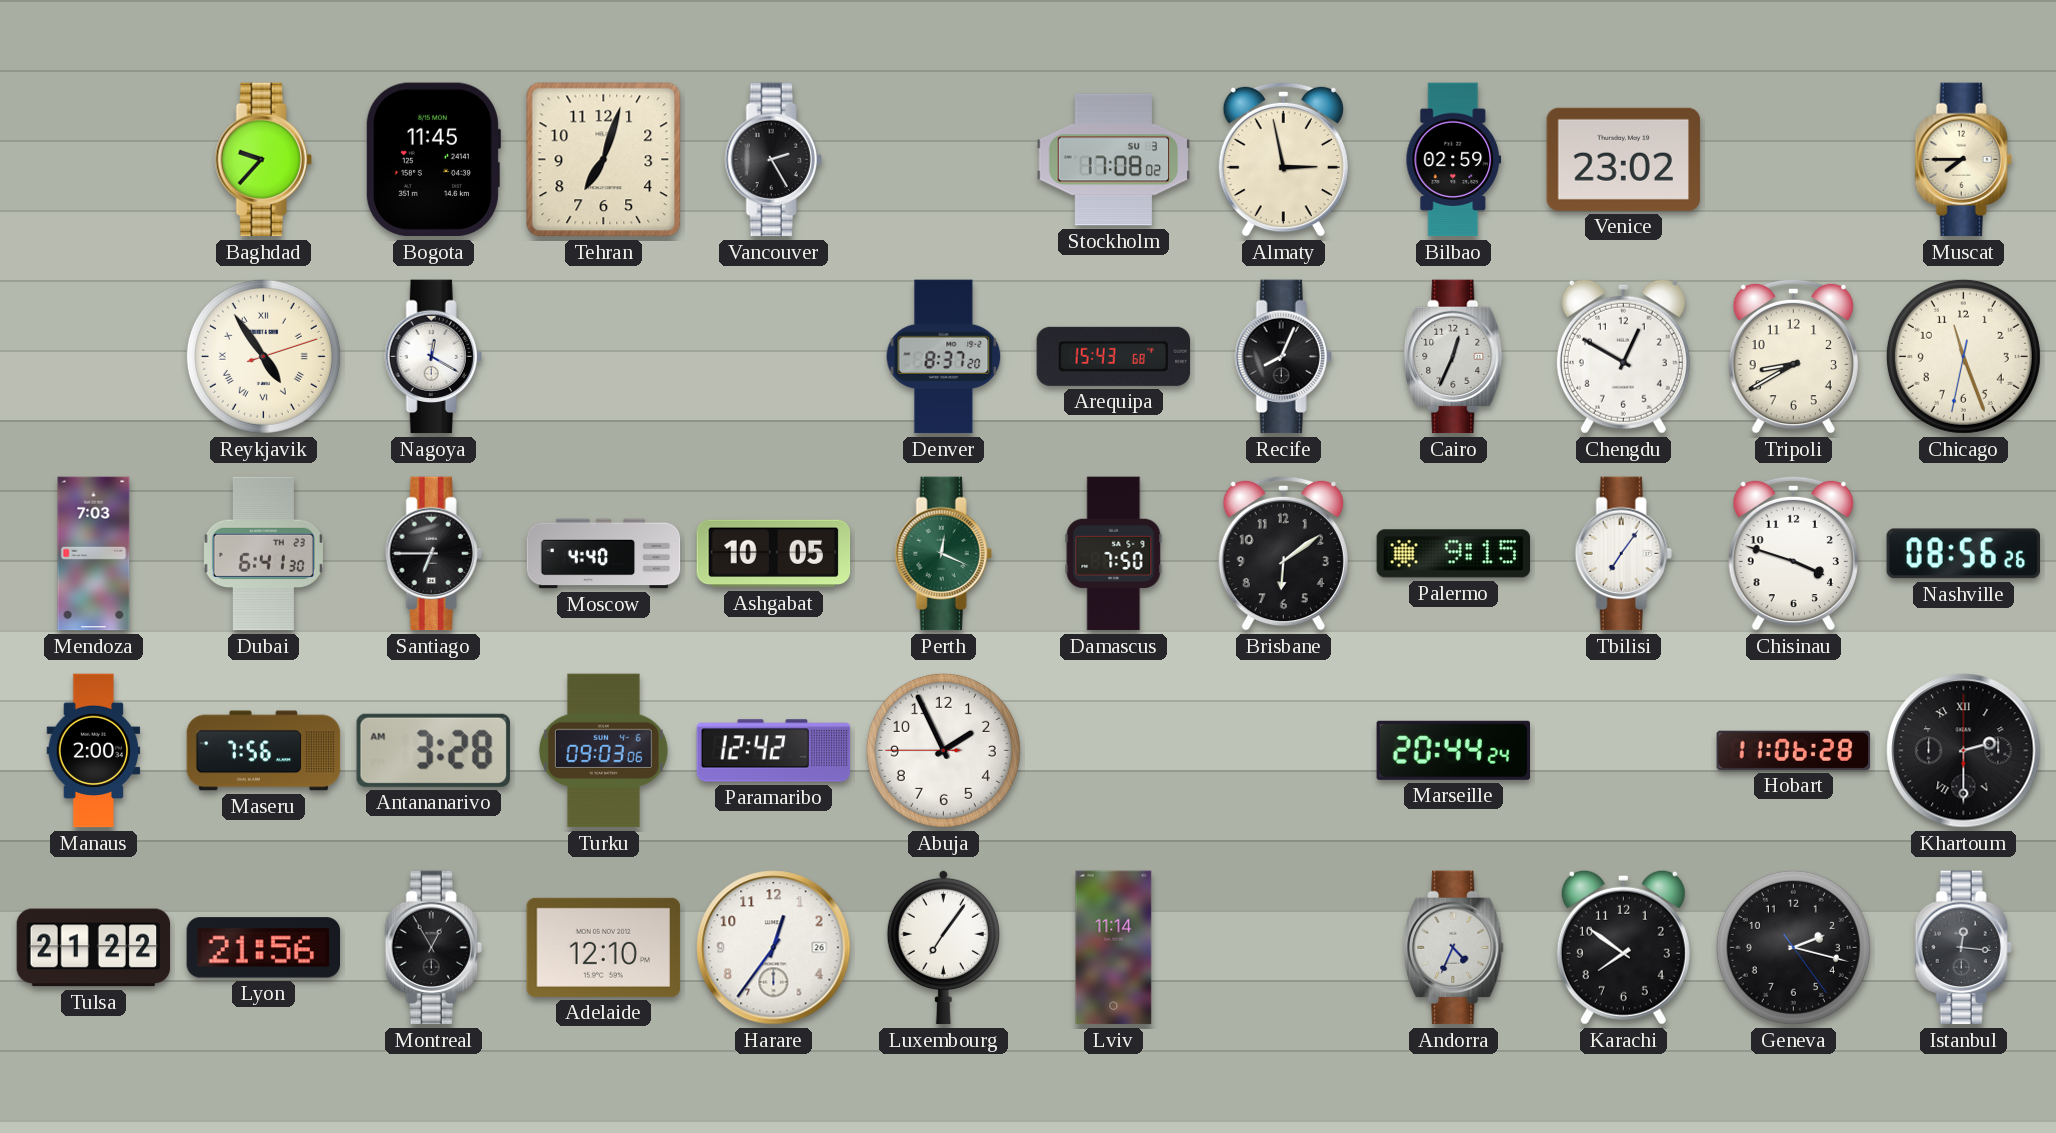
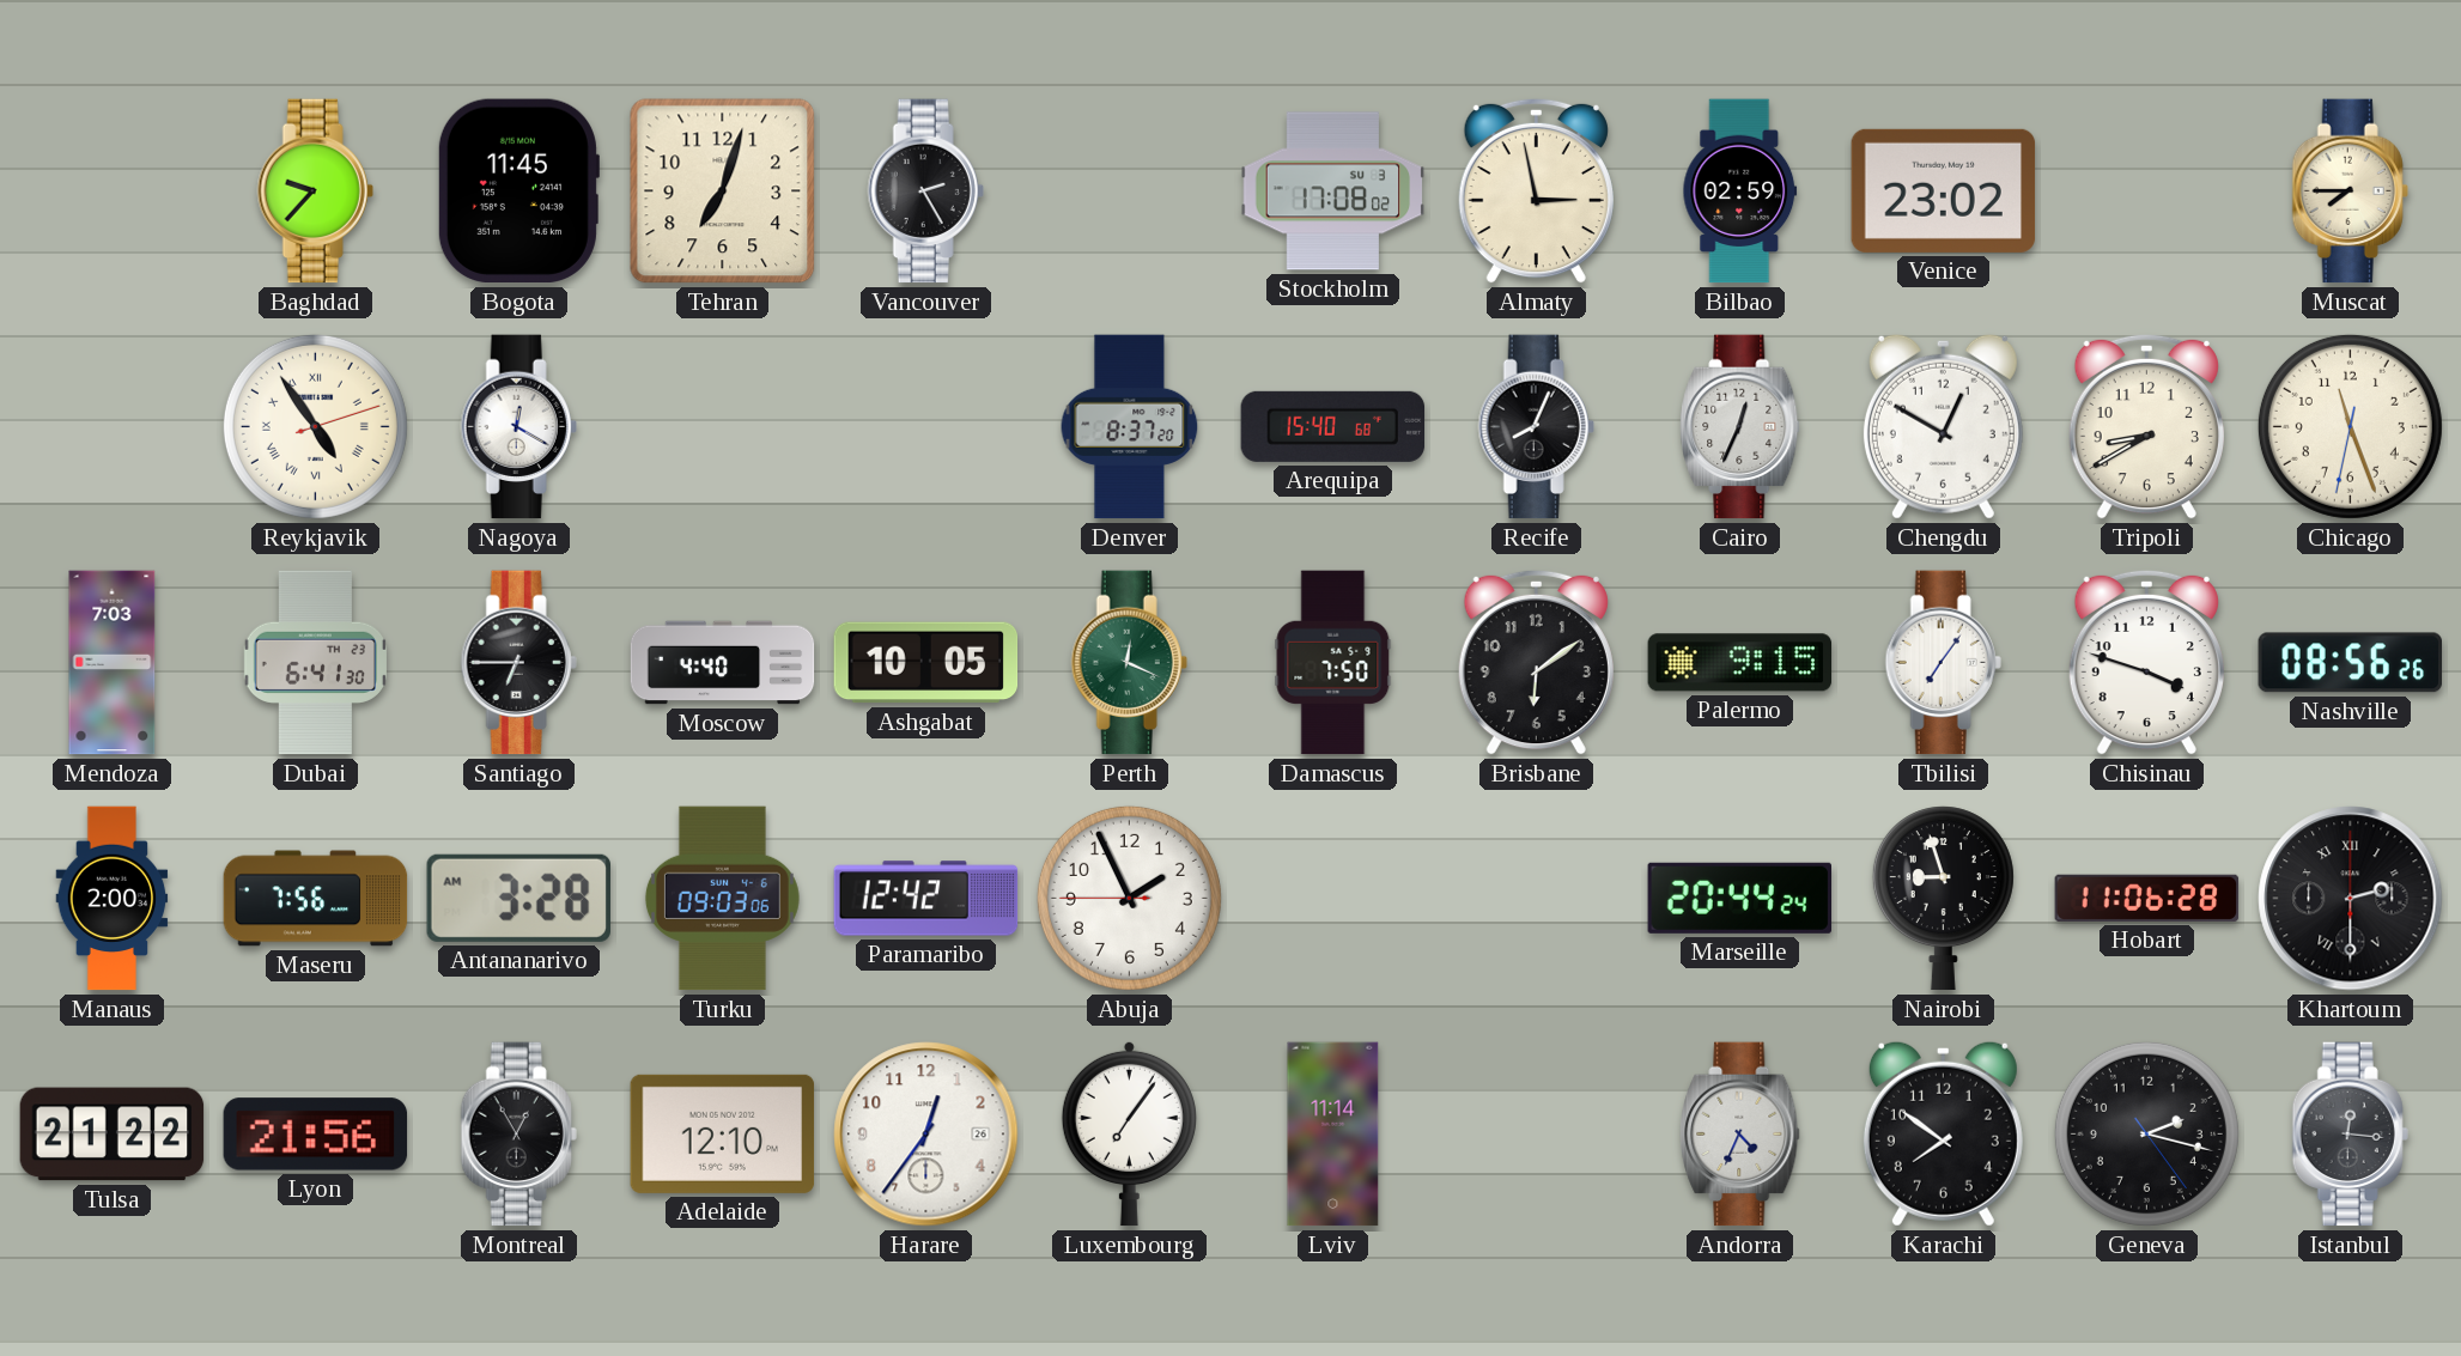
Arequipa: 15:43 -> 15:40
Nairobi: none -> 8:57
